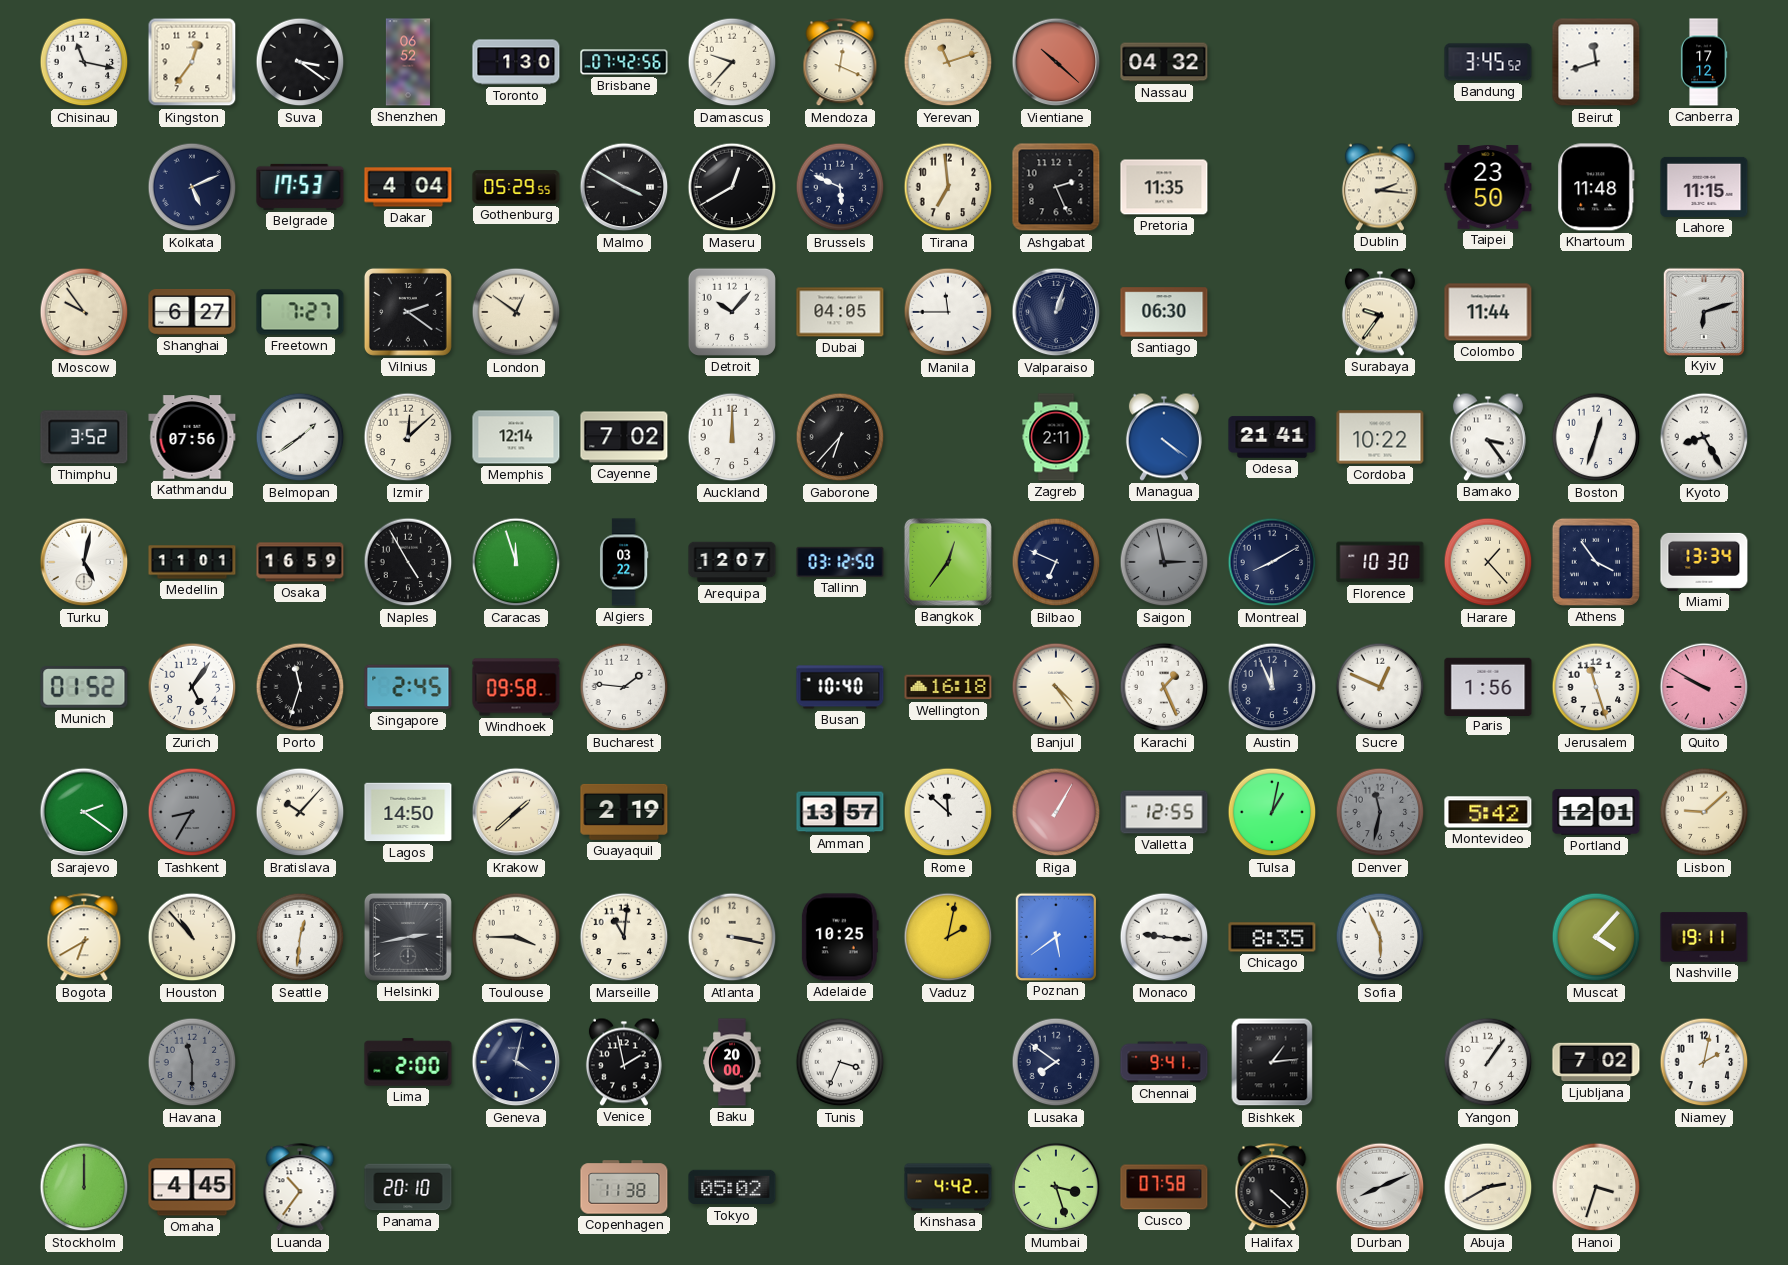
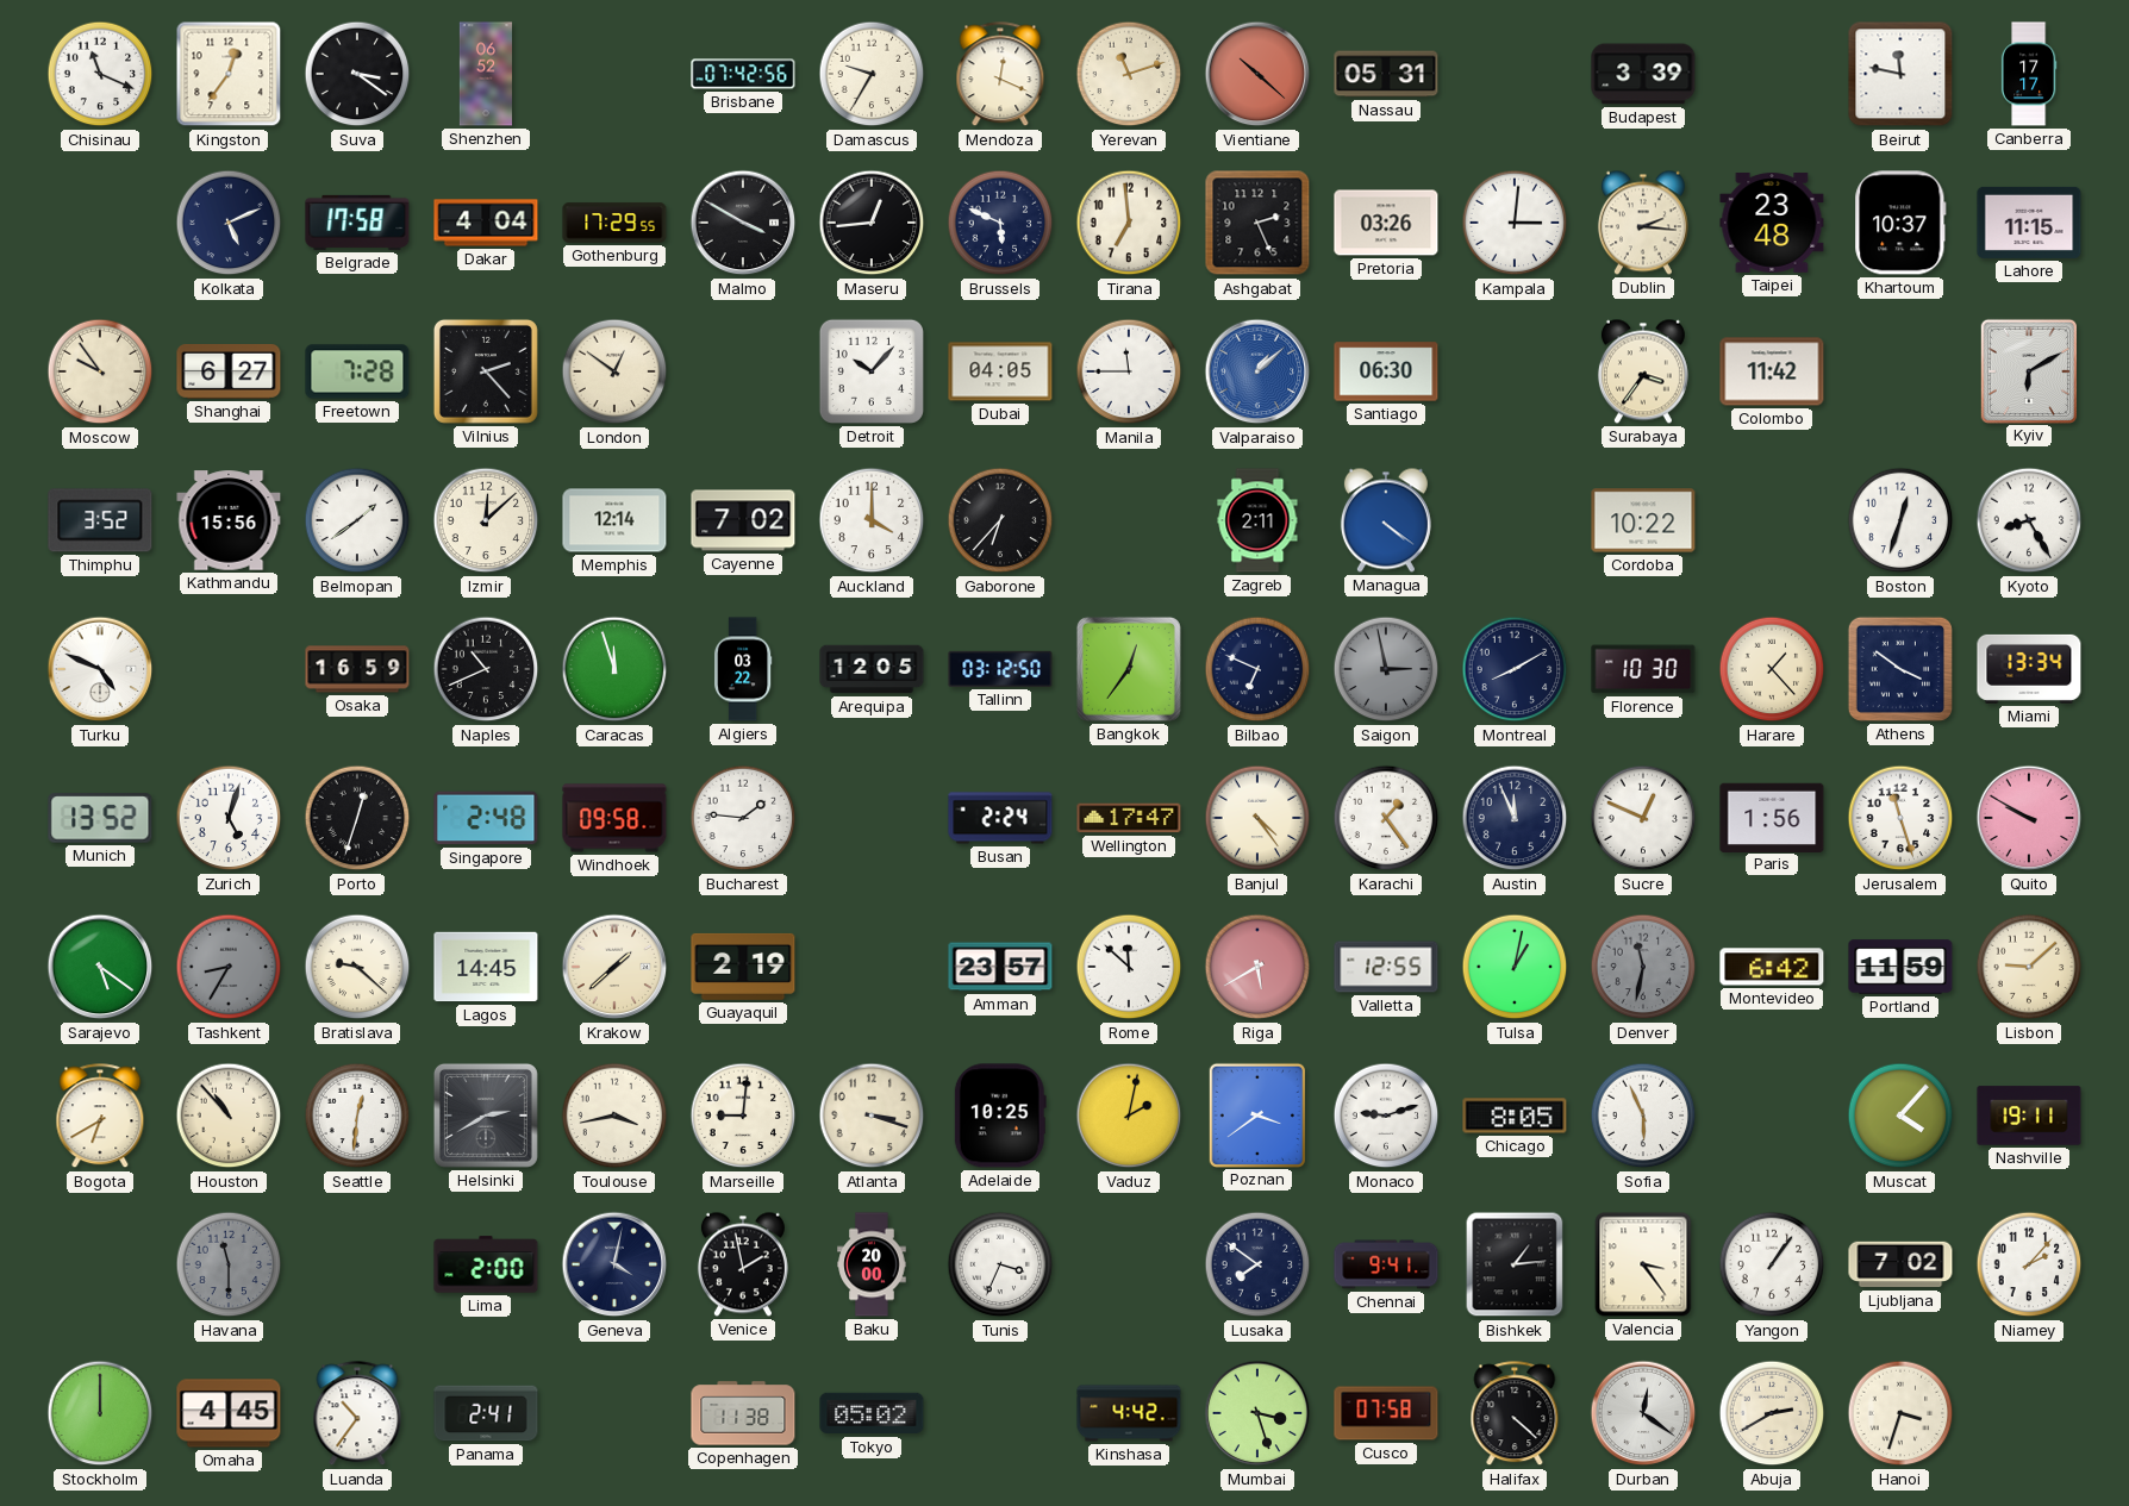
Chisinau: 11:17 -> 11:19
Toronto: 1:30 -> none
Damascus: 9:37 -> 9:35
Nassau: 04:32 -> 05:31
Budapest: none -> 3:39
Bandung: 3:45 -> none
Beirut: 11:42 -> 11:47
Canberra: 17:12 -> 17:17
Belgrade: 17:53 -> 17:58
Gothenburg: 05:29 -> 17:29
Maseru: 12:40 -> 12:44
Pretoria: 11:35 -> 03:26
Kampala: none -> 3:01
Taipei: 23:50 -> 23:48
Khartoum: 11:48 -> 10:37
Freetown: 7:27 -> 7:28
Vilnius: 2:21 -> 2:23
Valparaiso: 1:03 -> 1:08
Valparaiso dial: navy -> blue
Surabaya: 9:36 -> 3:36
Colombo: 11:44 -> 11:42
Kyiv: 6:12 -> 6:10
Kathmandu: 07:56 -> 15:56
Auckland: 12:00 -> 4:00
Odesa: 21:41 -> none
Bamako: 3:24 -> none
Turku: 5:02 -> 4:49
Medellin: 11:01 -> none
Naples: 4:55 -> 10:41
Arequipa: 12:07 -> 12:05
Athens: 3:54 -> 3:51
Munich: 01:52 -> 13:52
Zurich: 5:06 -> 5:03
Porto: 11:33 -> 12:33
Singapore: 2:45 -> 2:48
Busan: 10:40 -> 2:24
Wellington: 16:18 -> 17:47
Karachi: 1:26 -> 1:24
Sarajevo: 2:21 -> 5:21
Bratislava: 10:07 -> 9:22
Lagos: 14:50 -> 14:45
Amman: 13:57 -> 23:57
Riga: 1:05 -> 5:40
Montevideo: 5:42 -> 6:42
Portland: 12:01 -> 11:59
Helsinki: 2:43 -> 2:40
Toulouse: 3:45 -> 3:43
Marseille: 11:01 -> 9:01
Atlanta: 3:17 -> 3:18
Poznan: 5:39 -> 3:39
Monaco: 9:16 -> 9:12
Chicago: 8:35 -> 8:05
Valencia: none -> 3:24
Niamey: 2:02 -> 2:07
Panama: 20:10 -> 2:41
Durban: 8:11 -> 12:21
